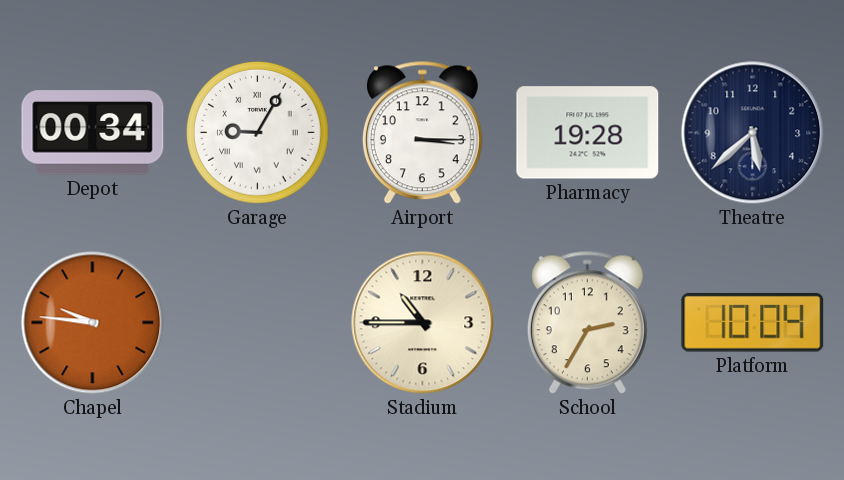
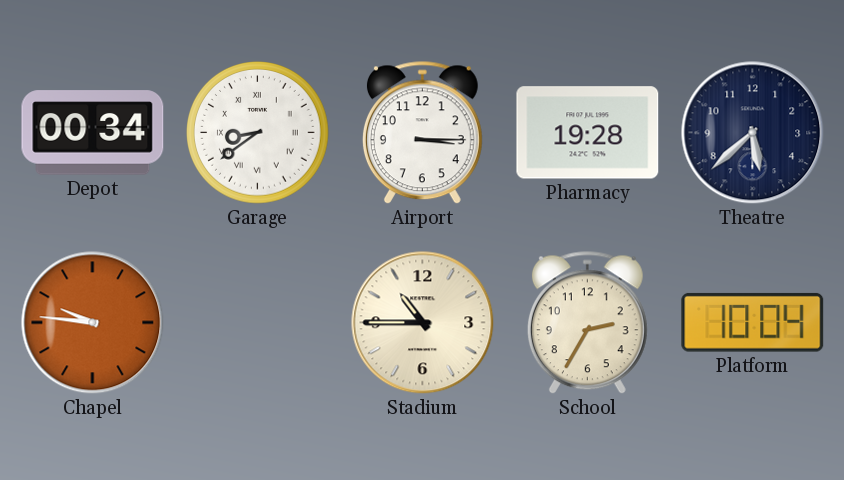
Garage: 9:05 -> 8:39
